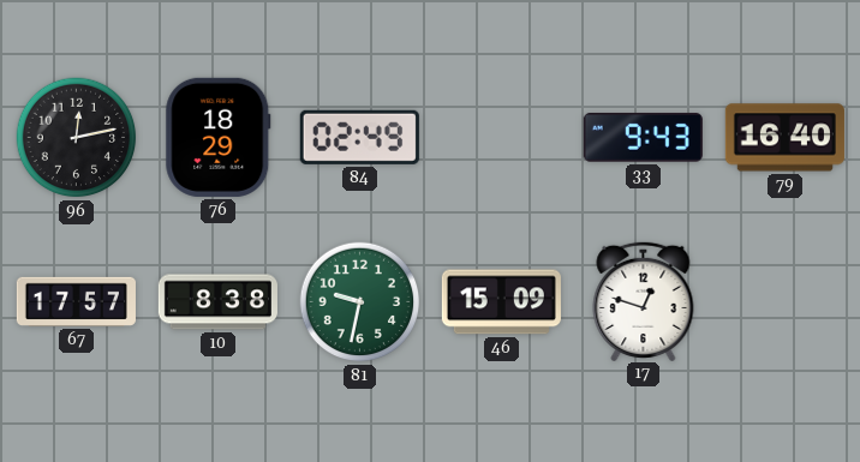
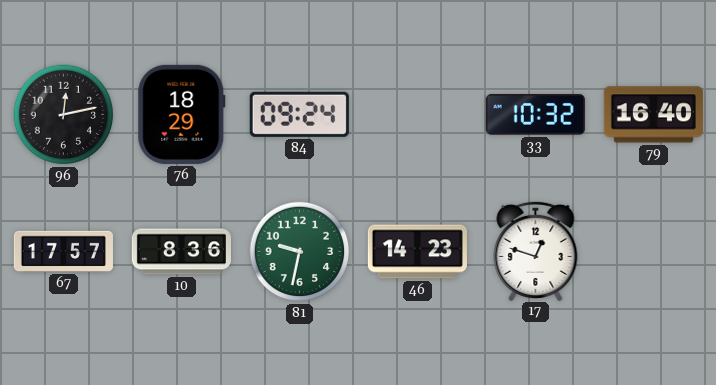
84: 02:49 -> 09:24
33: 9:43 -> 10:32
10: 8:38 -> 8:36
46: 15:09 -> 14:23
